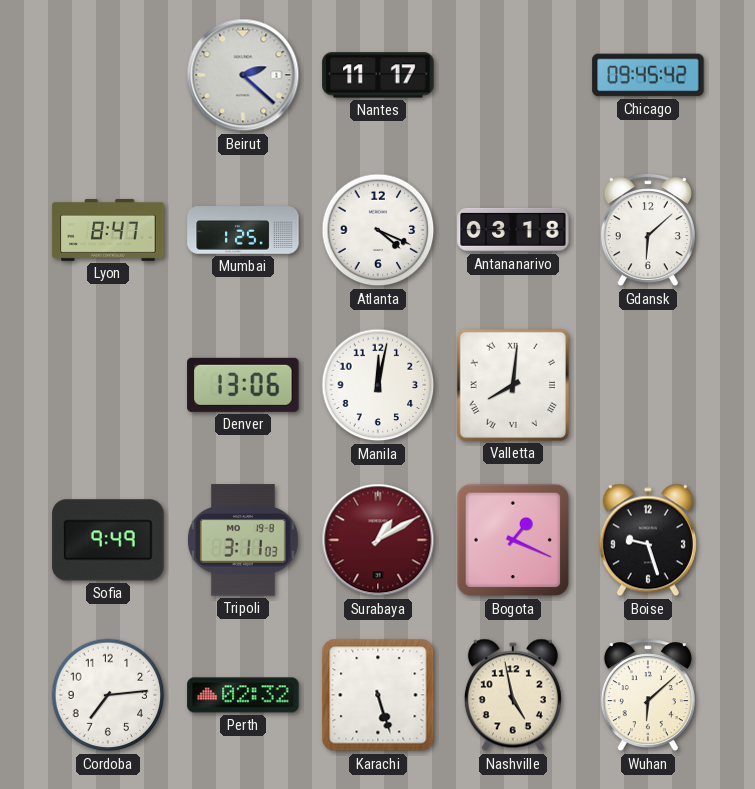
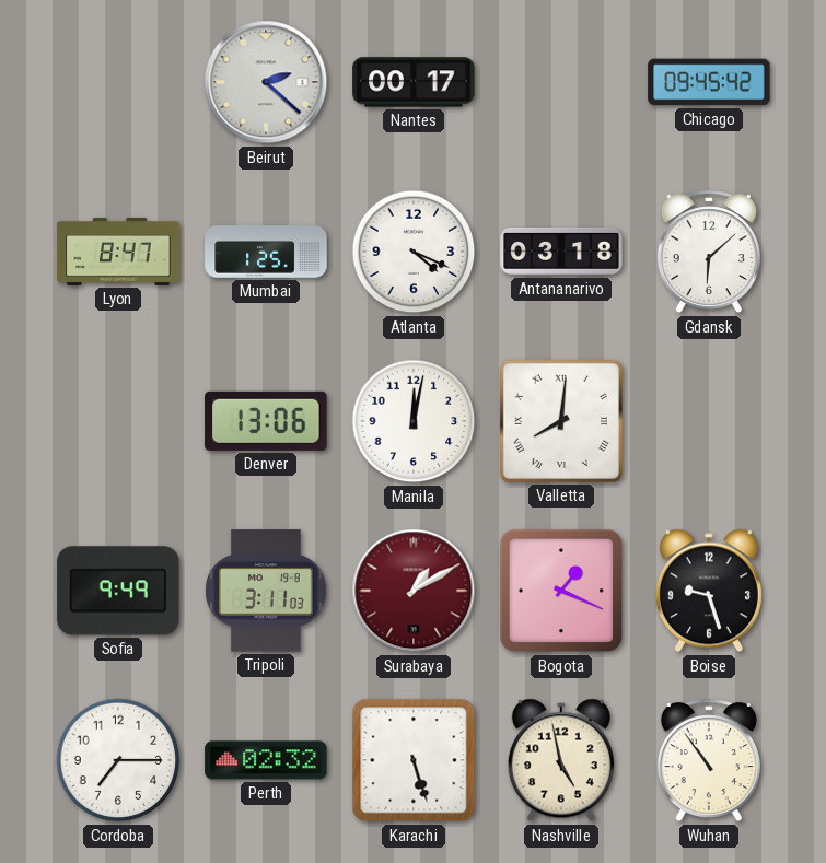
Nantes: 11:17 -> 00:17
Cordoba: 7:14 -> 7:15
Wuhan: 6:08 -> 10:54
